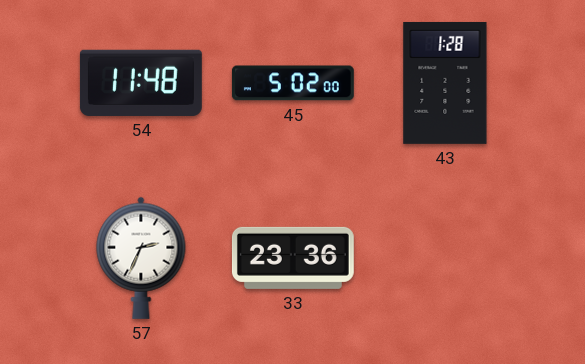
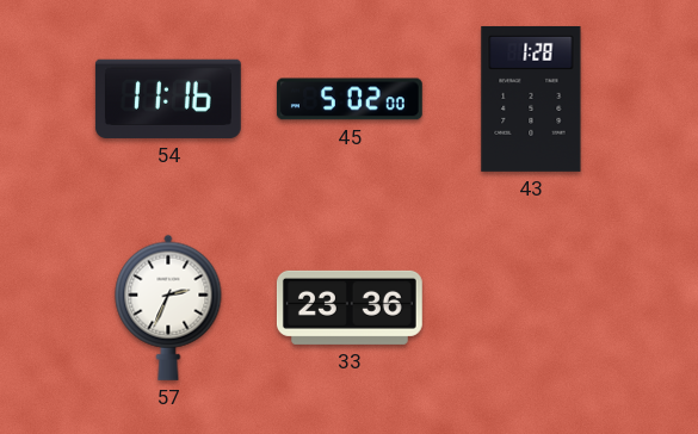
54: 11:48 -> 11:16
